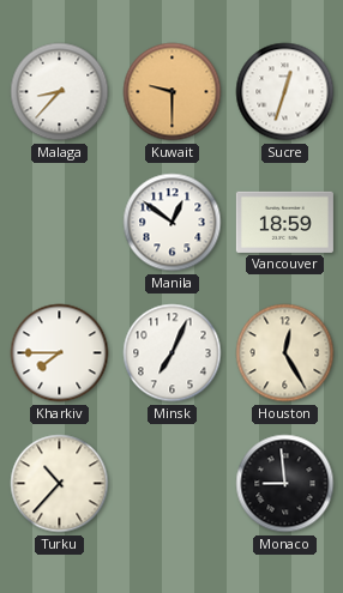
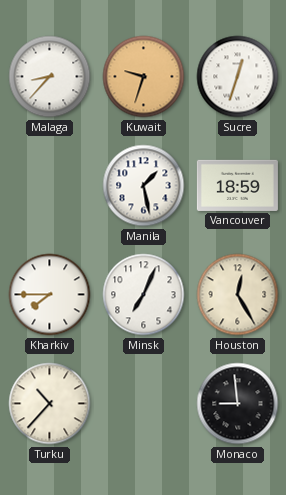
Kuwait: 9:30 -> 9:33
Manila: 12:51 -> 1:28
